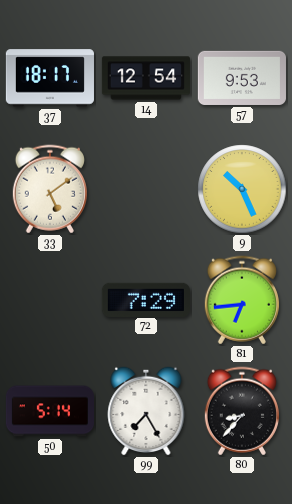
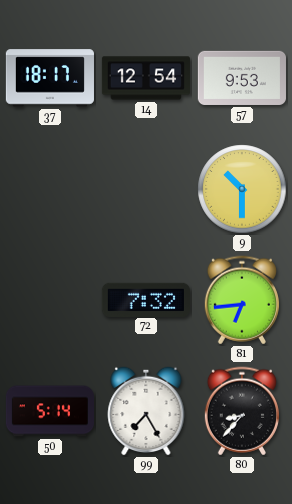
33: 5:09 -> none
9: 10:26 -> 10:30
72: 7:29 -> 7:32
